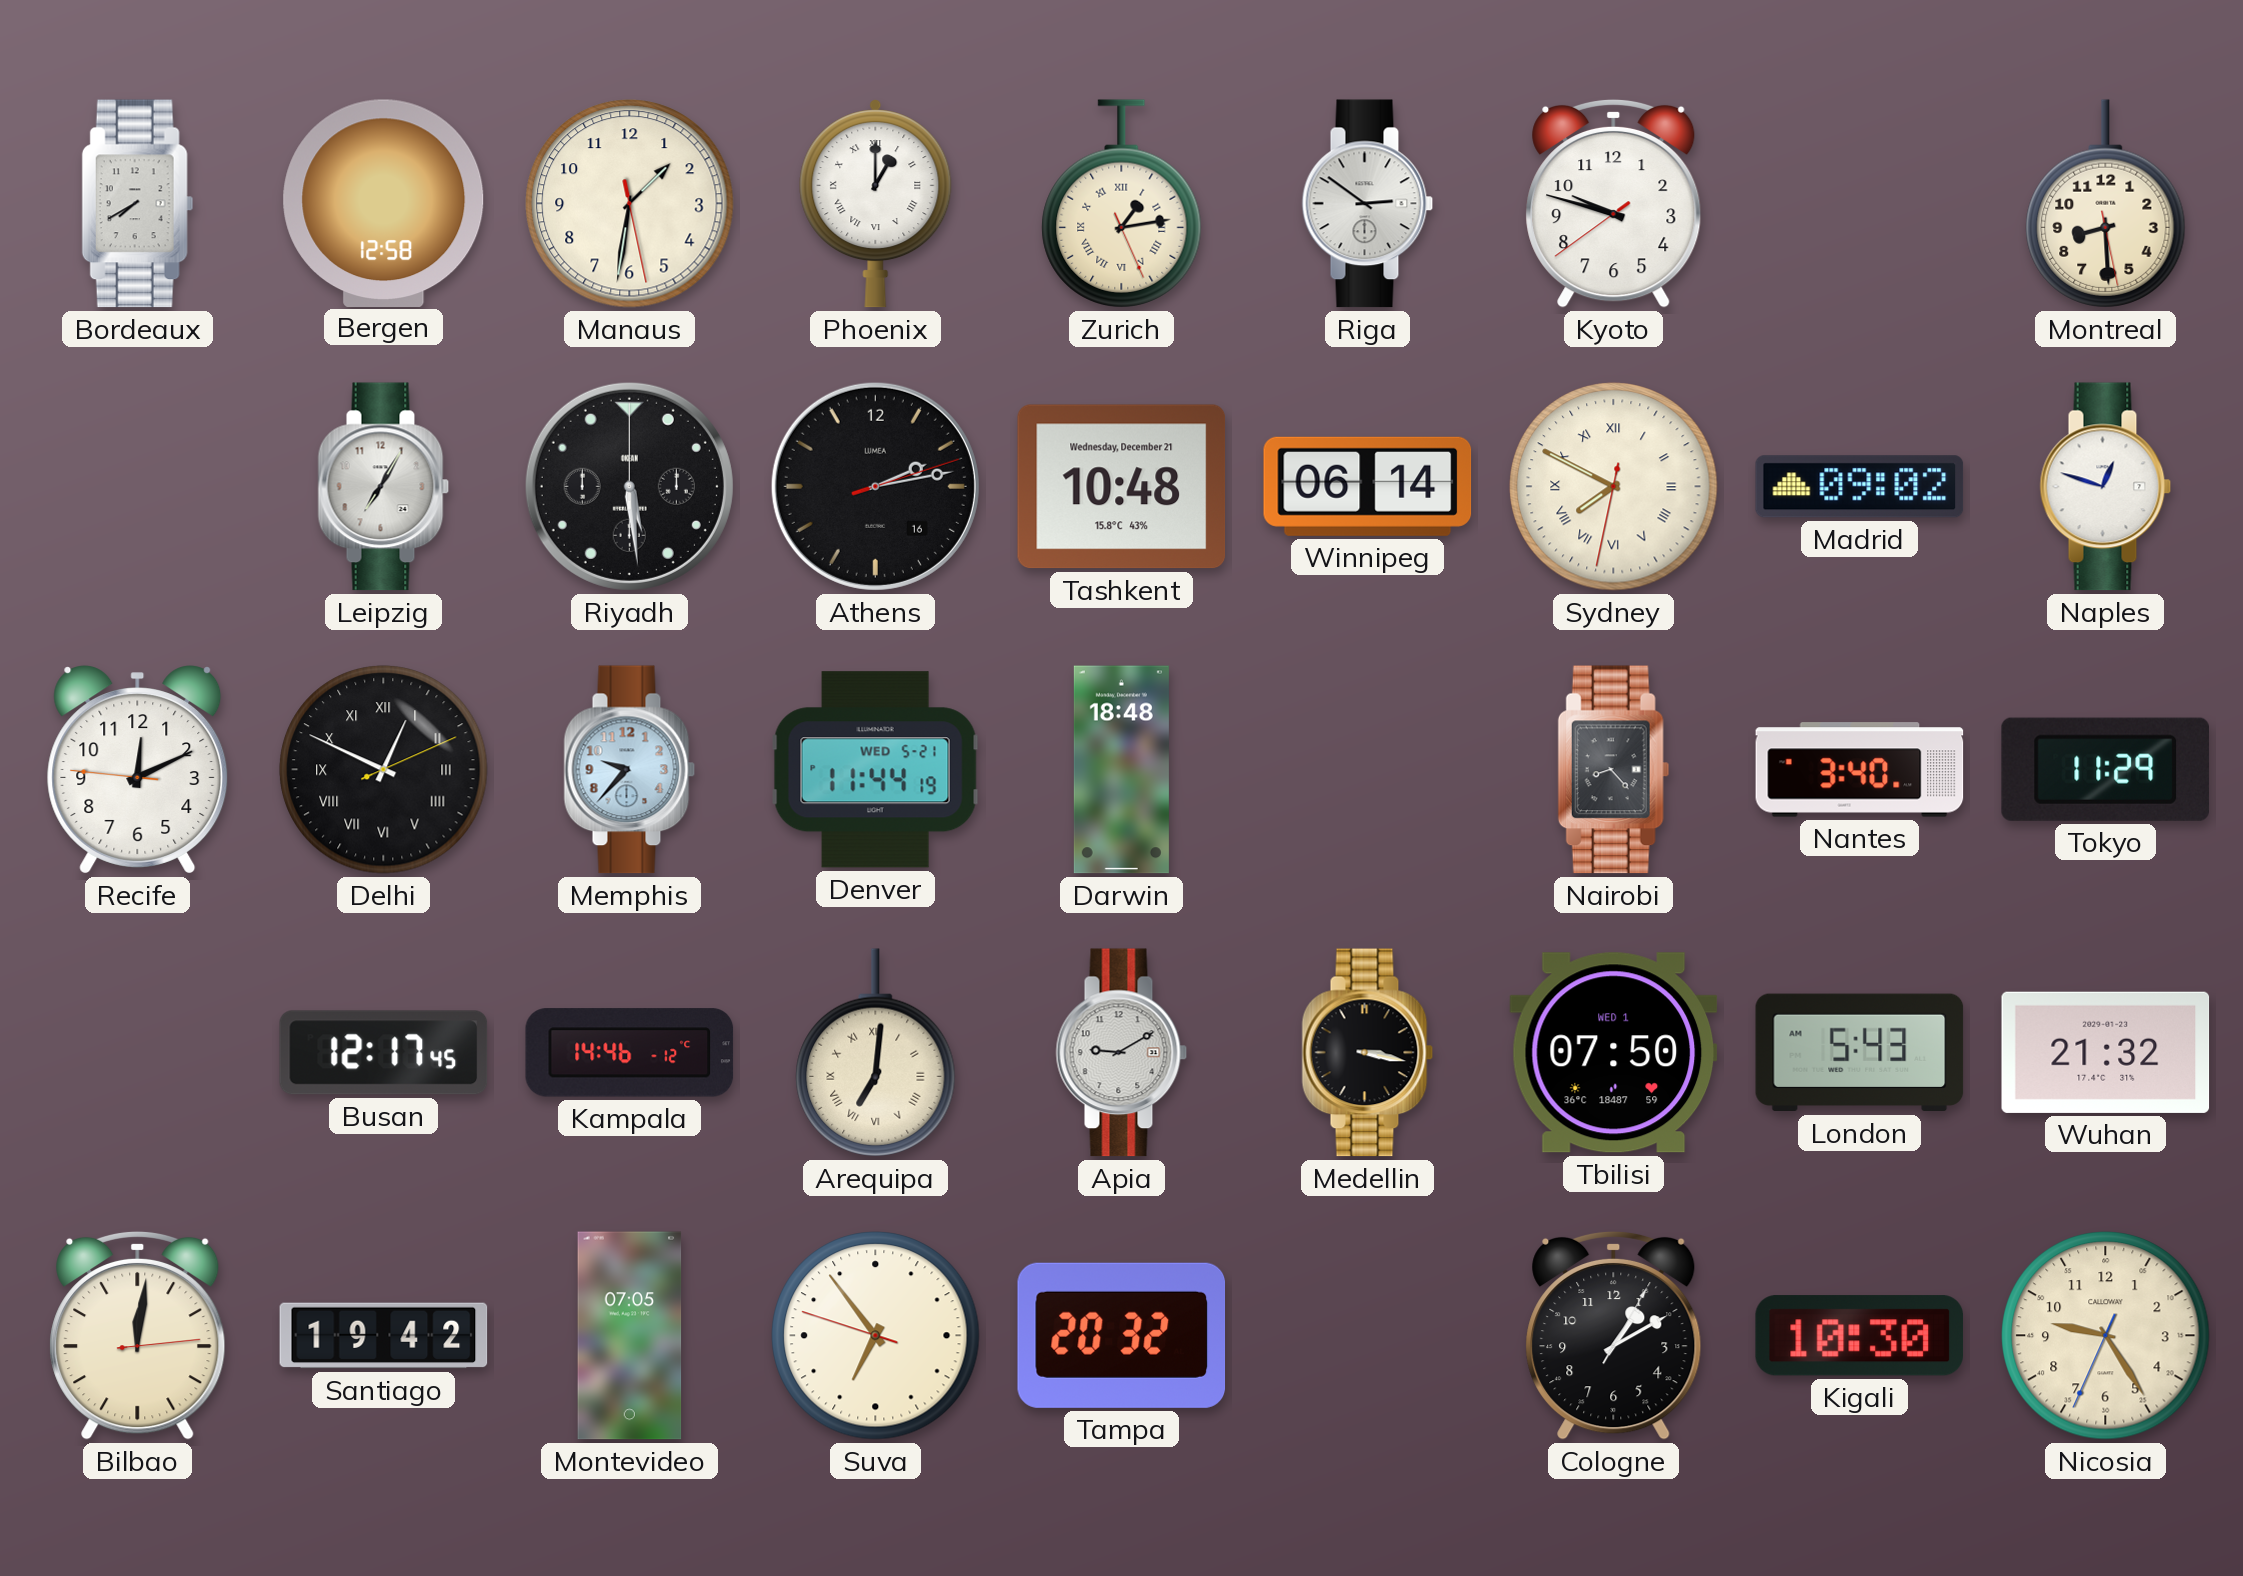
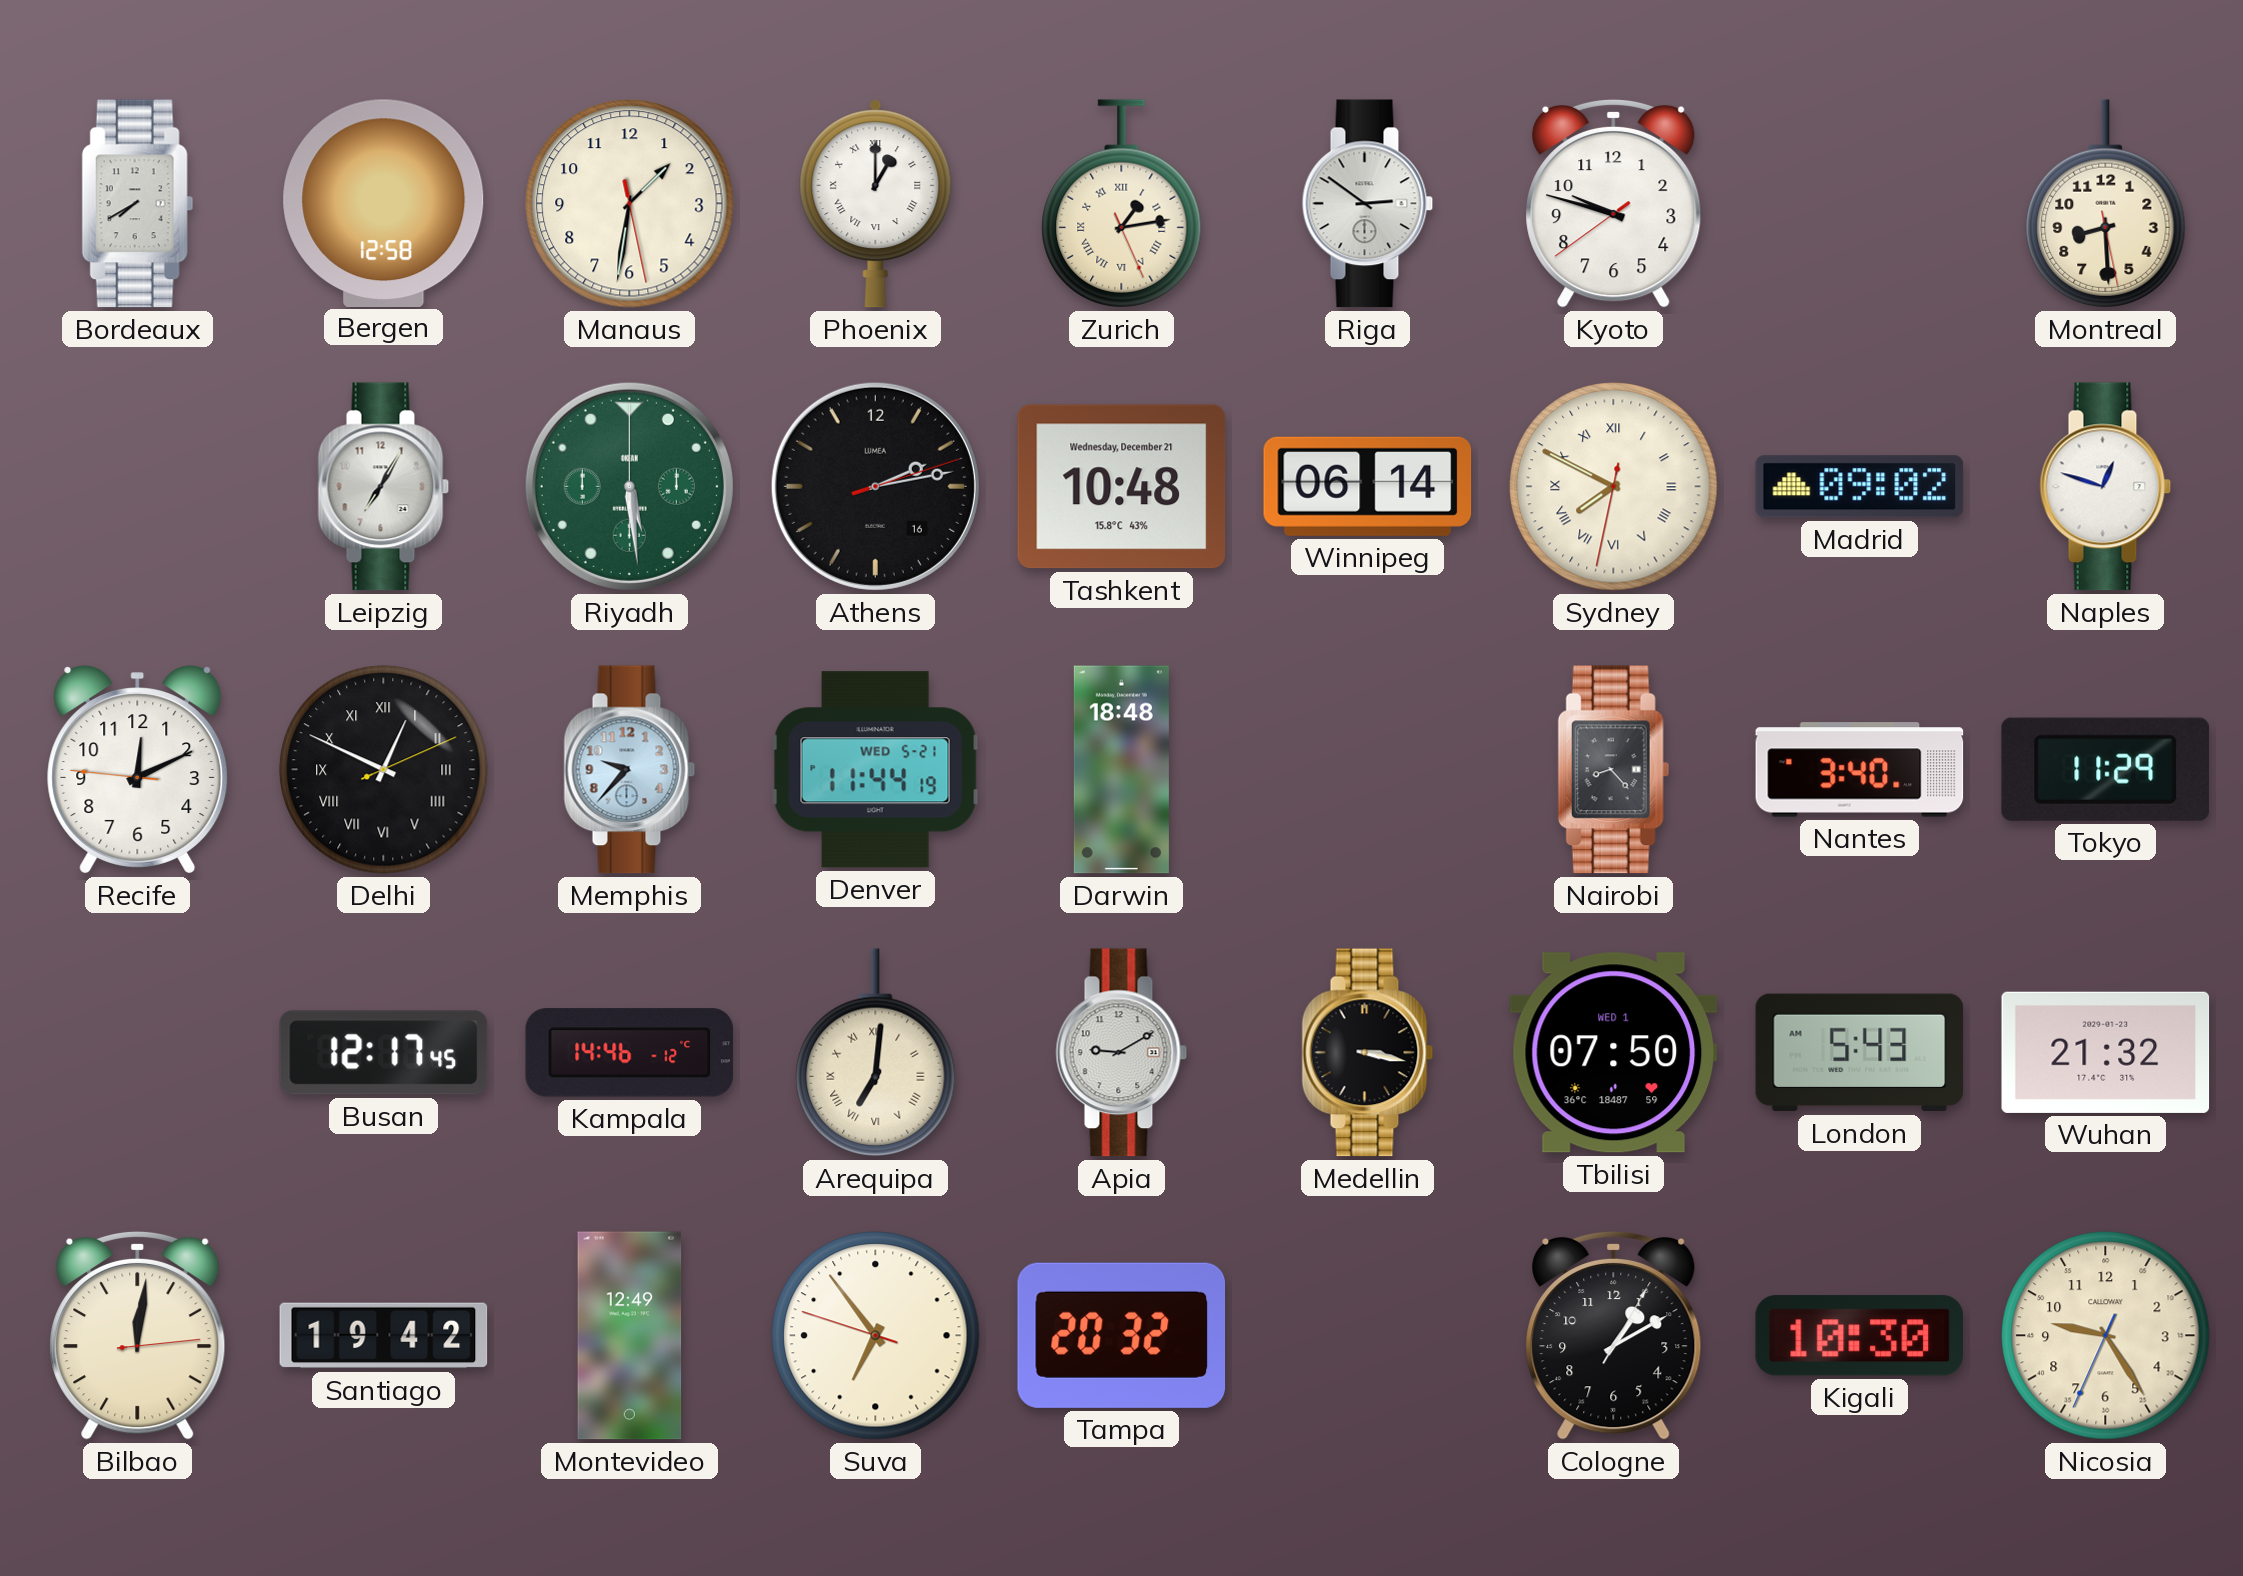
Riyadh dial: black -> green
Montevideo: 07:05 -> 12:49
